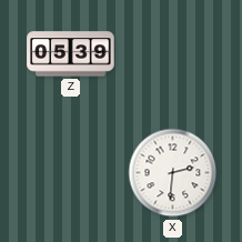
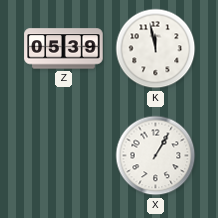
K: none -> 11:58
X: 2:31 -> 1:05
